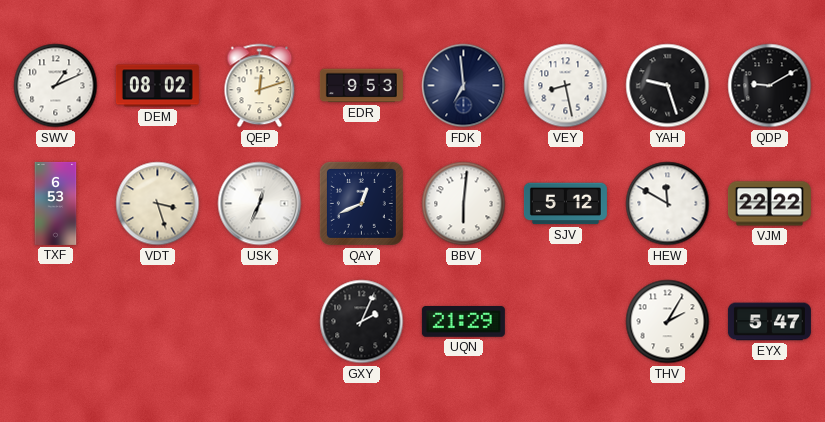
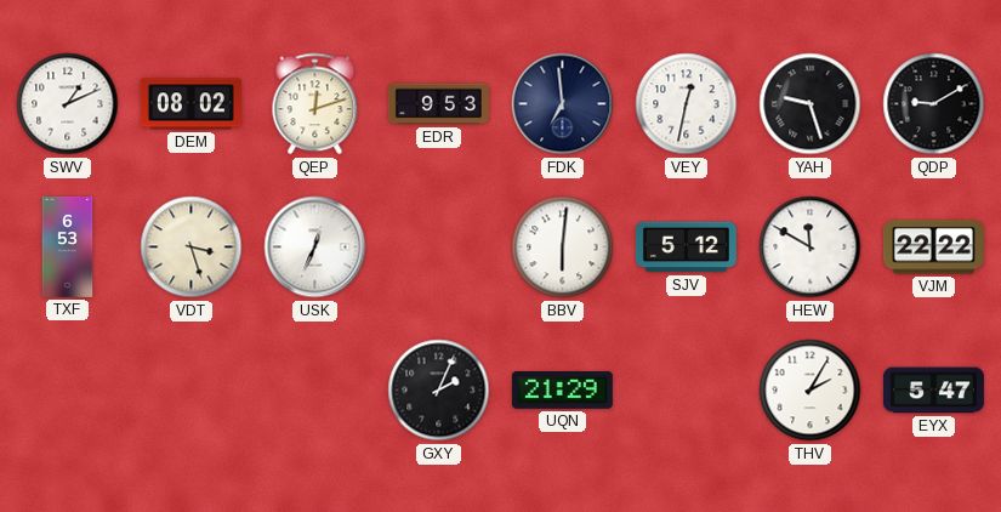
VEY: 8:28 -> 12:32
QAY: 12:41 -> none
